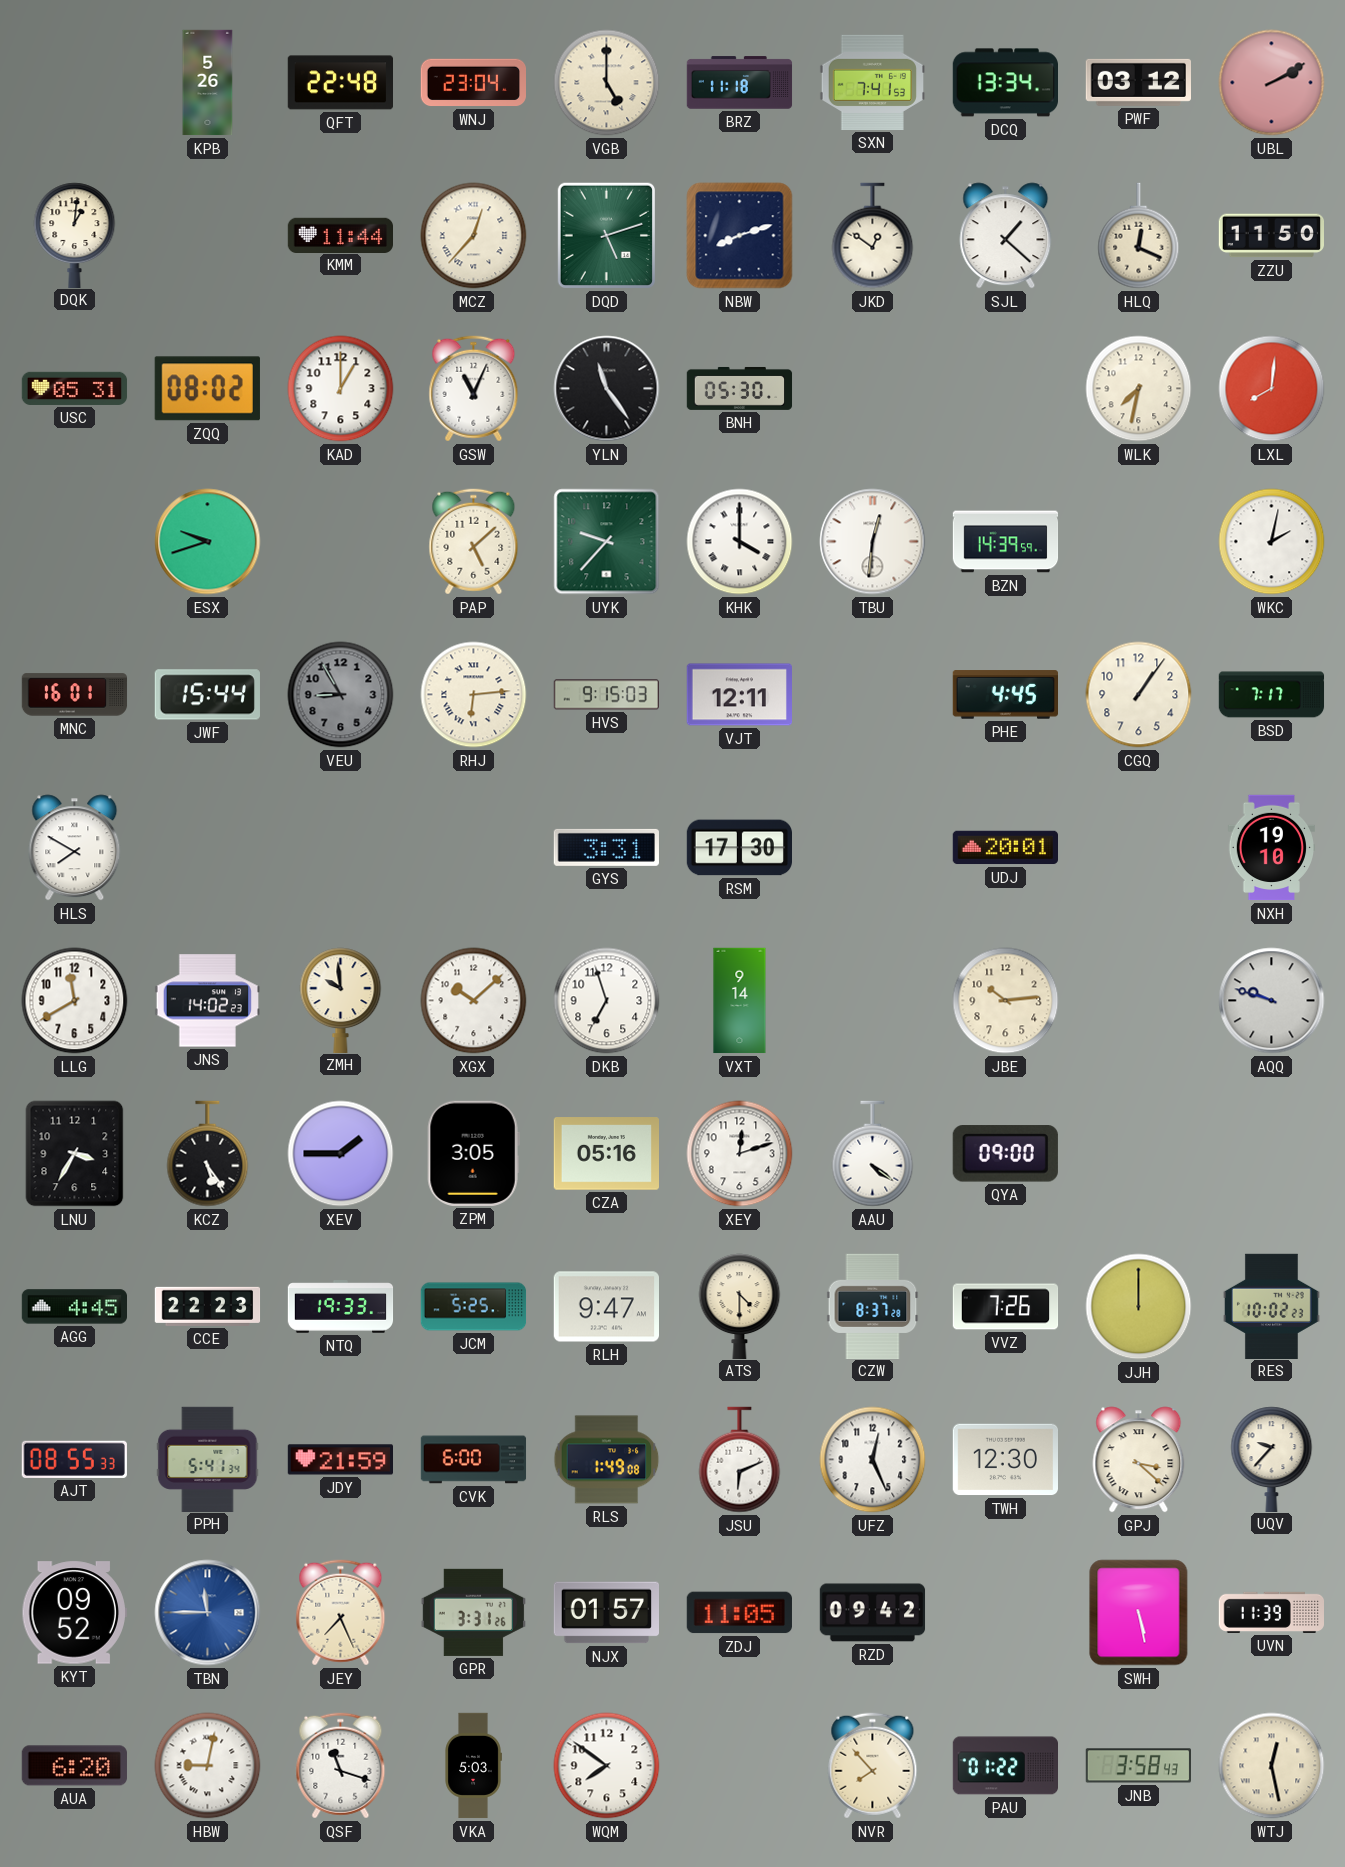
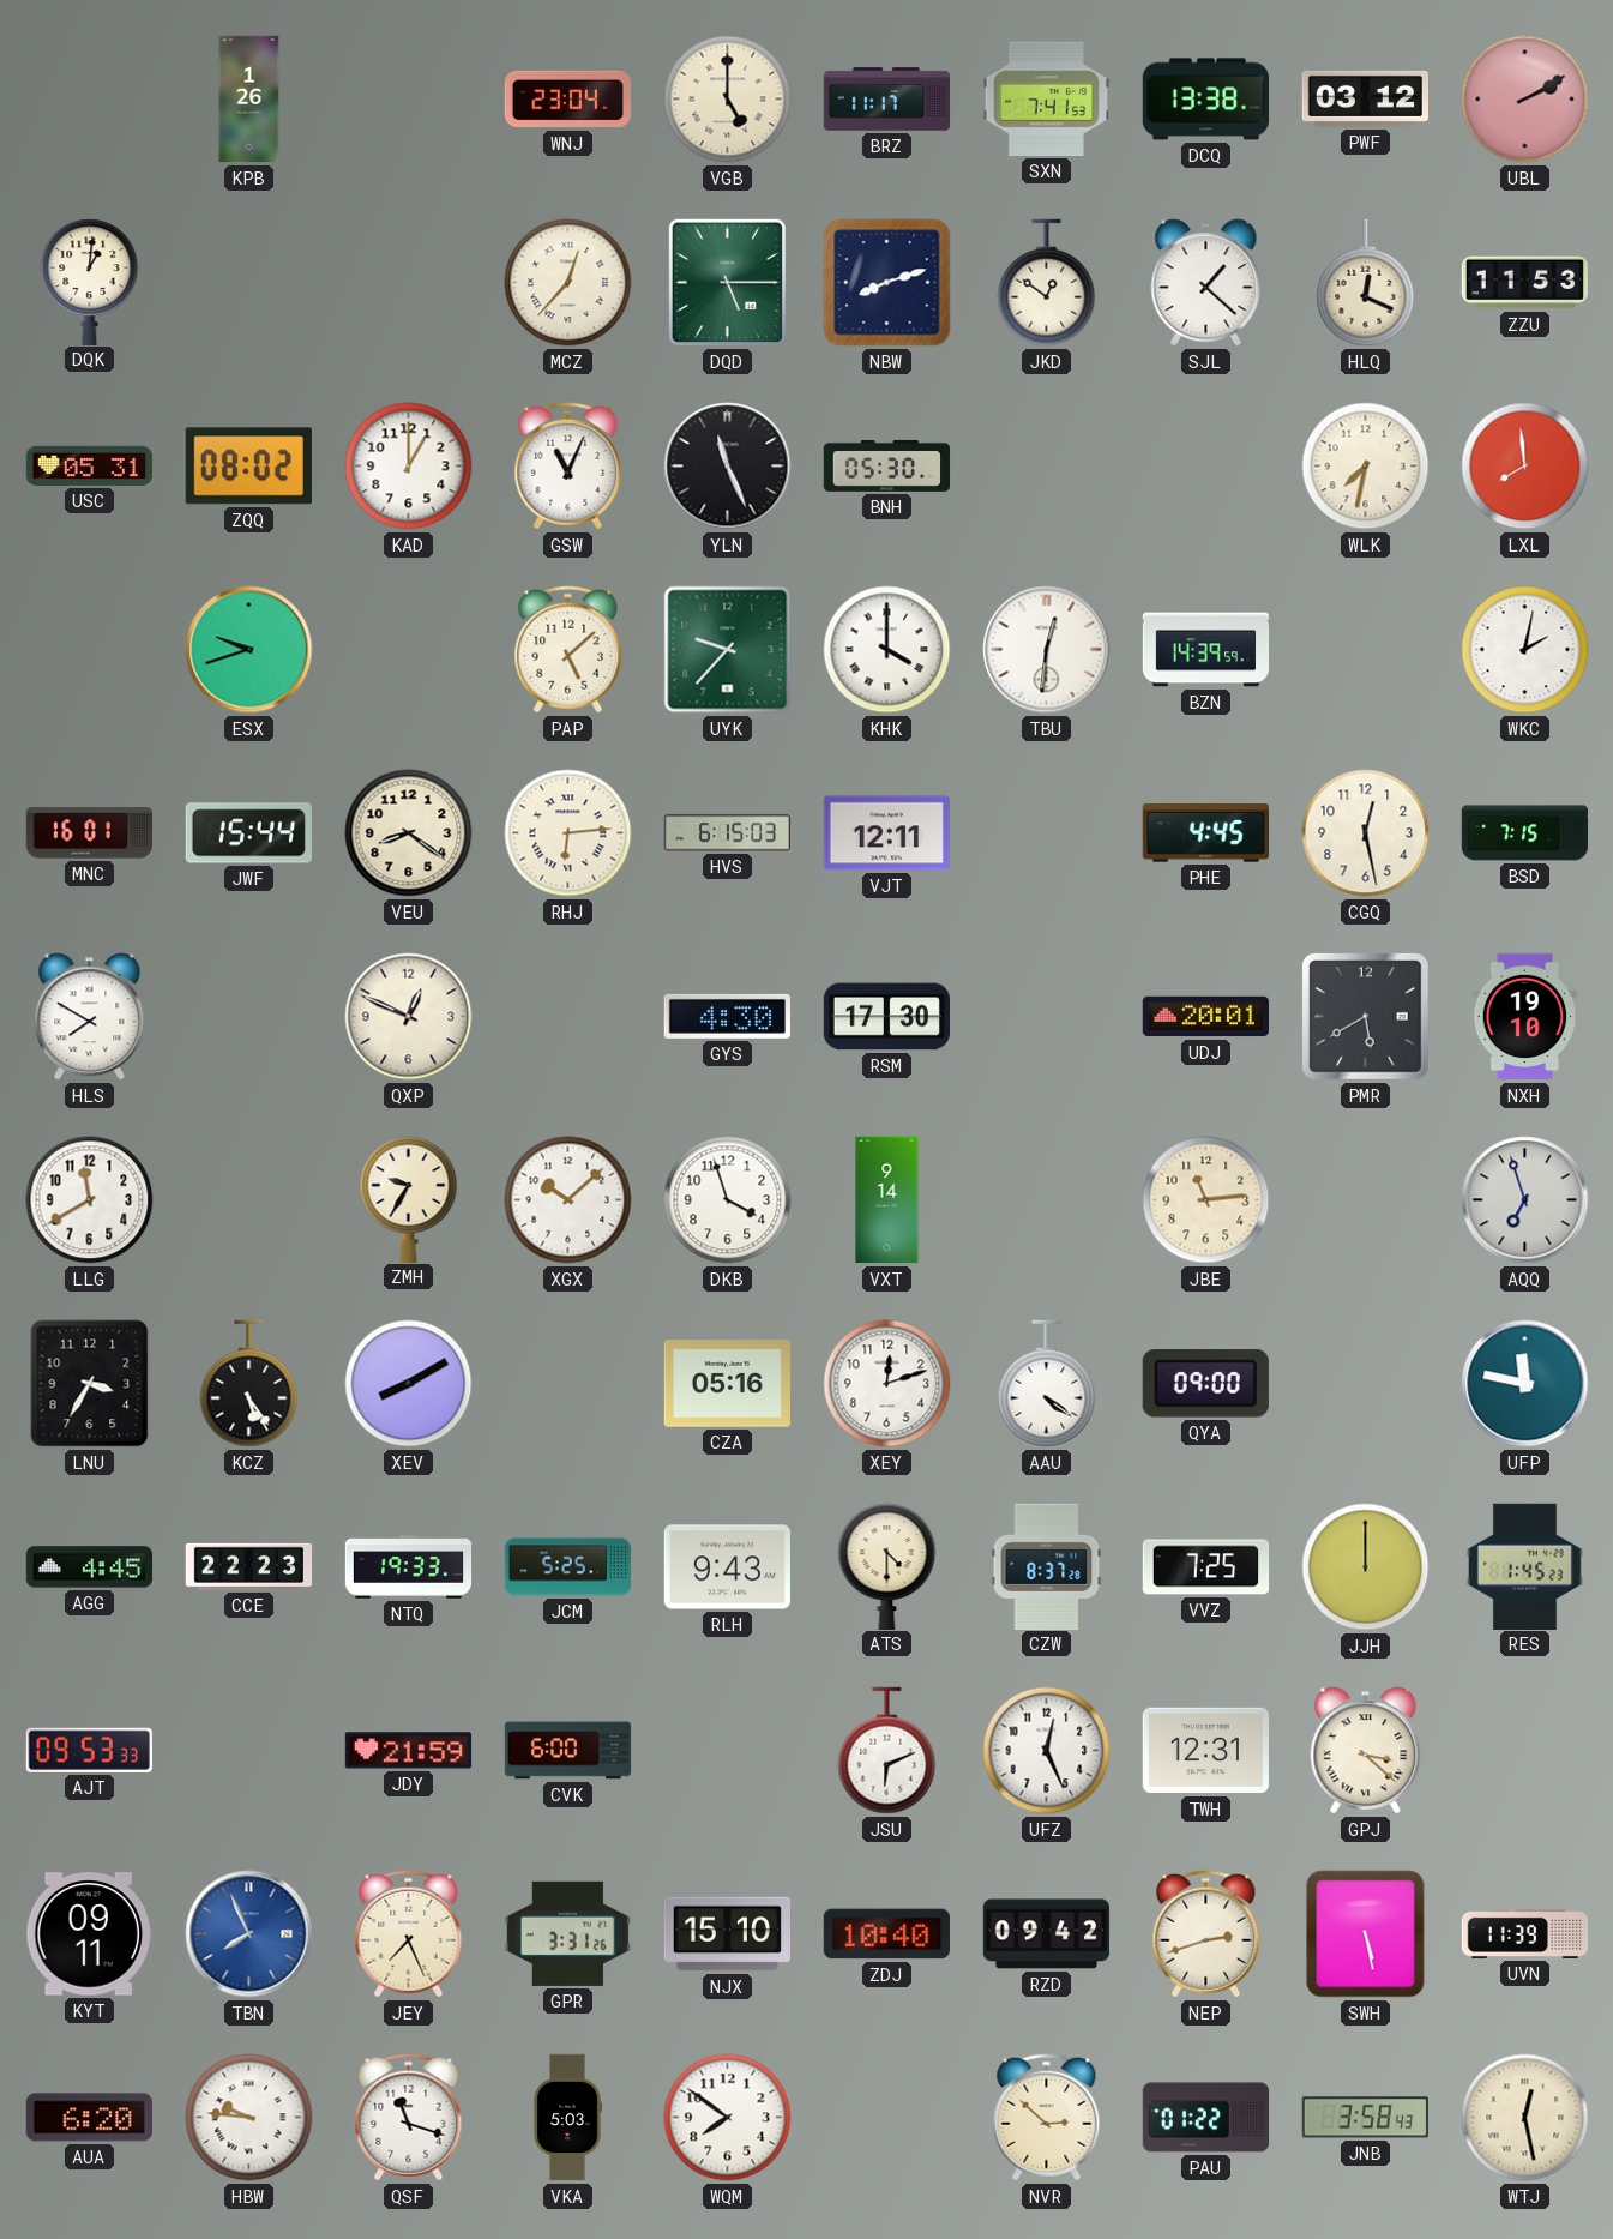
KPB: 5:26 -> 1:26
QFT: 22:48 -> none
BRZ: 11:18 -> 11:17
DCQ: 13:34 -> 13:38
KMM: 11:44 -> none
DQD: 5:12 -> 5:15
ZZU: 11:50 -> 11:53
YLN: 11:24 -> 11:26
LXL: 8:01 -> 7:59
VEU: 8:55 -> 8:21
VEU dial: grey -> cream
HVS: 9:15 -> 6:15
CGQ: 1:06 -> 12:28
BSD: 7:17 -> 7:15
QXP: none -> 12:49
GYS: 3:31 -> 4:30
PMR: none -> 5:40
JNS: 14:02 -> none
ZMH: 9:59 -> 9:35
DKB: 6:57 -> 3:57
JBE: 10:14 -> 11:14
AQQ: 9:48 -> 6:57
XEV: 1:45 -> 8:10
ZPM: 3:05 -> none
UFP: none -> 11:47
RLH: 9:47 -> 9:43
VVZ: 7:26 -> 7:25
RES: 10:02 -> 1:45
AJT: 08:55 -> 09:53
PPH: 5:41 -> none
RLS: 1:49 -> none
TWH: 12:30 -> 12:31
UQV: 9:37 -> none
KYT: 09:52 -> 09:11
TBN: 11:45 -> 7:56
NJX: 01:57 -> 15:10
ZDJ: 11:05 -> 10:40
NEP: none -> 2:42
HBW: 9:02 -> 9:46
NVR: 7:53 -> 2:52
